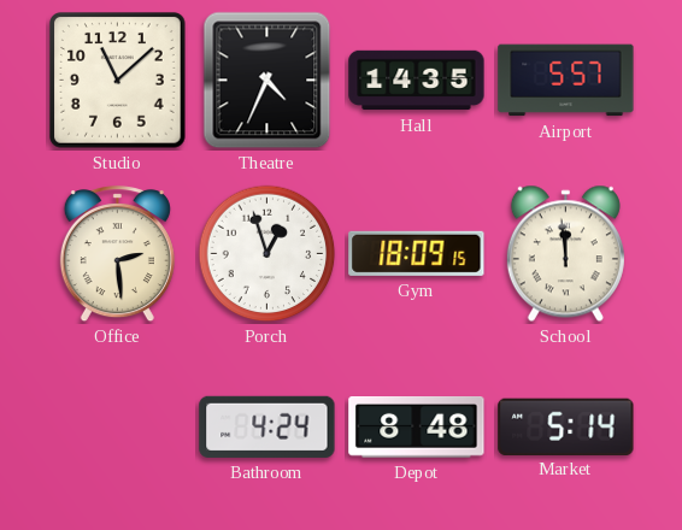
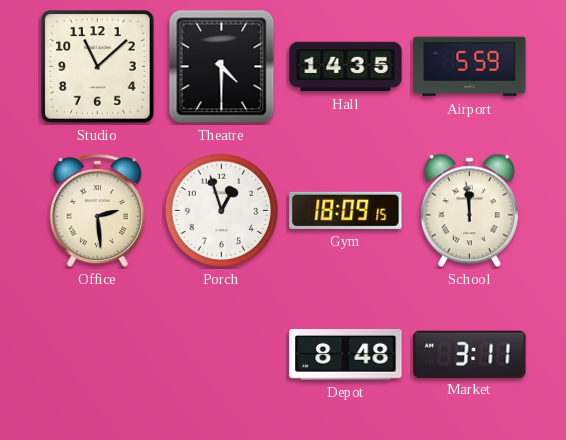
Theatre: 4:34 -> 4:30
Airport: 5:57 -> 5:59
Bathroom: 4:24 -> none
Market: 5:14 -> 3:11
